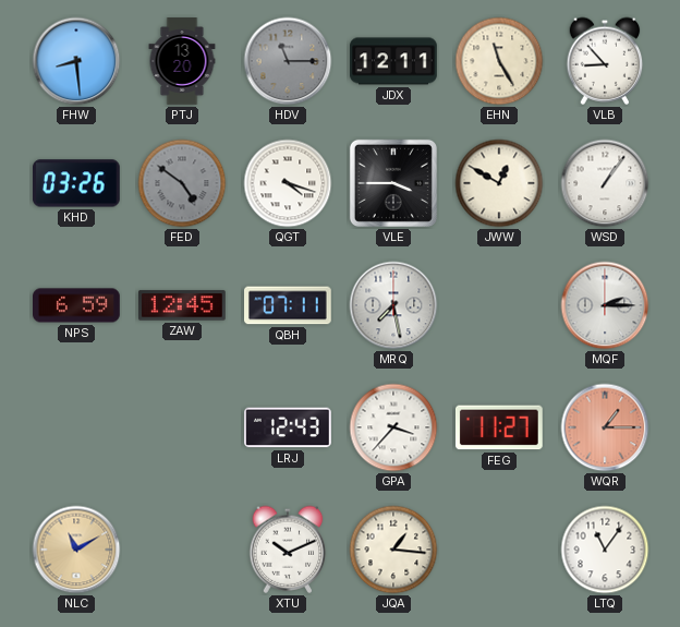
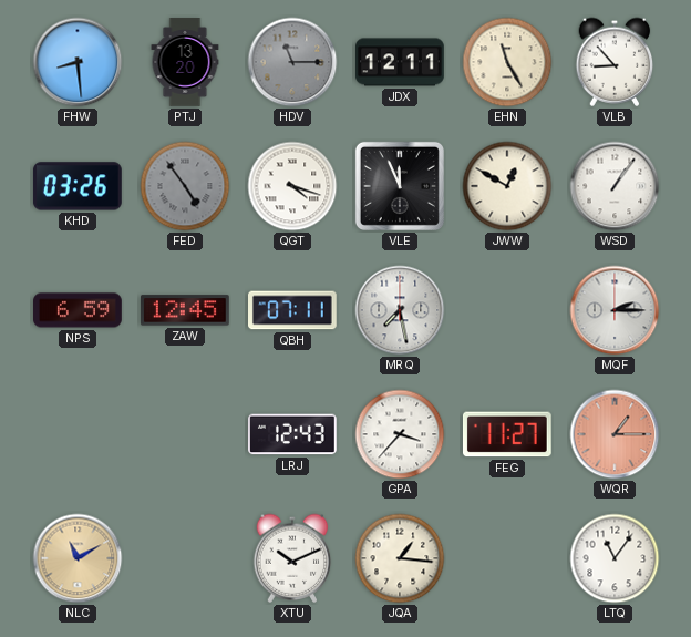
FED: 4:51 -> 4:54
VLE: 3:45 -> 11:56
